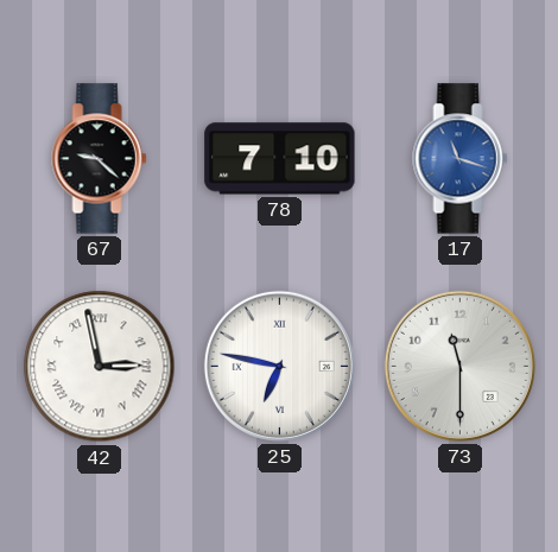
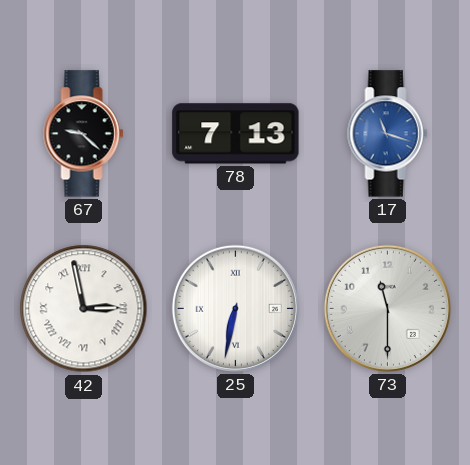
78: 7:10 -> 7:13
25: 6:47 -> 6:32
